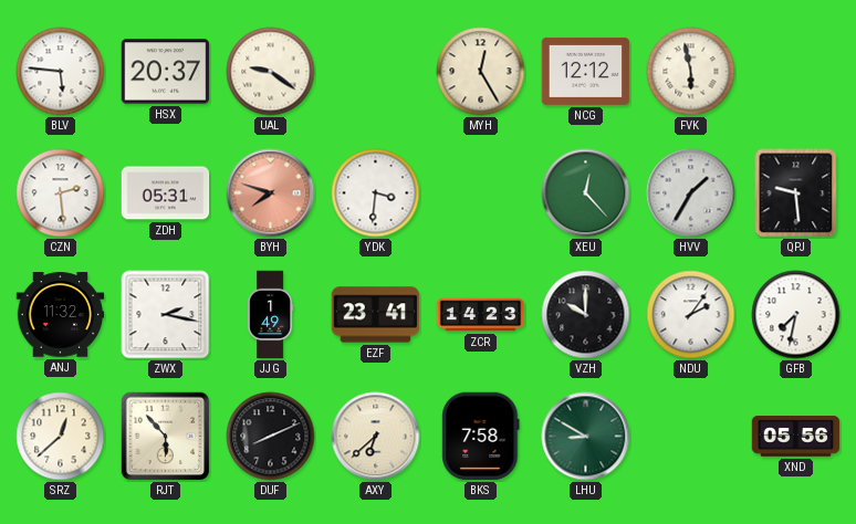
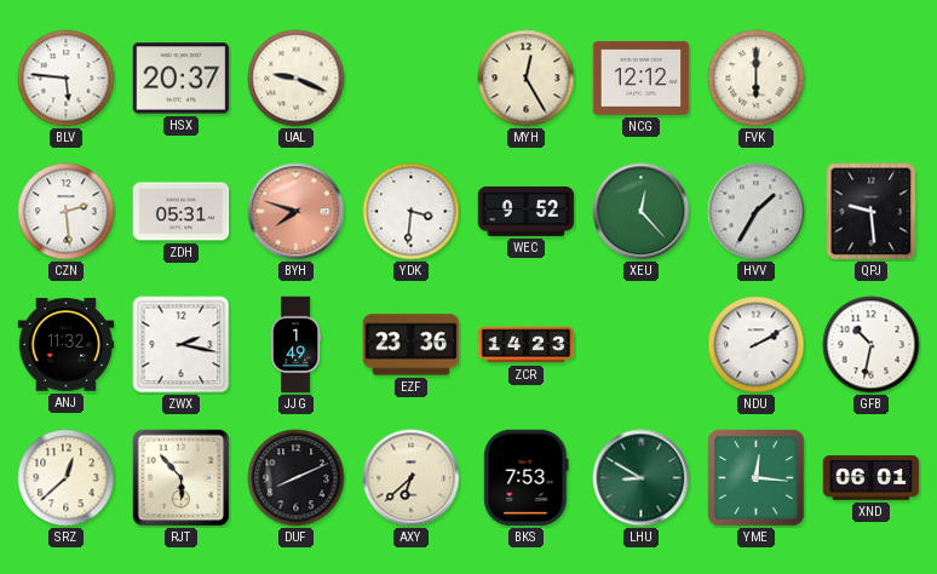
UAL: 9:21 -> 9:19
FVK: 5:58 -> 6:00
WEC: none -> 9:52
EZF: 23:41 -> 23:36
VZH: 10:00 -> none
NDU: 2:06 -> 2:10
GFB: 7:32 -> 10:32
BKS: 7:58 -> 7:53
YME: none -> 12:16
XND: 05:56 -> 06:01
